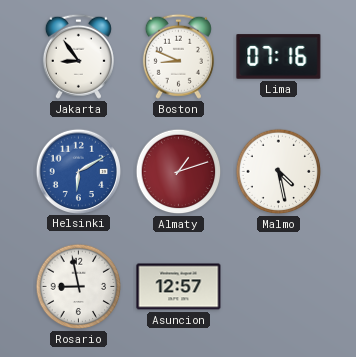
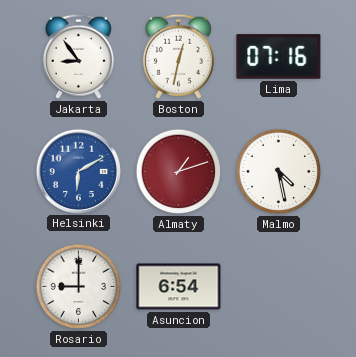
Boston: 8:49 -> 12:32
Rosario: 8:58 -> 9:00
Asuncion: 12:57 -> 6:54
